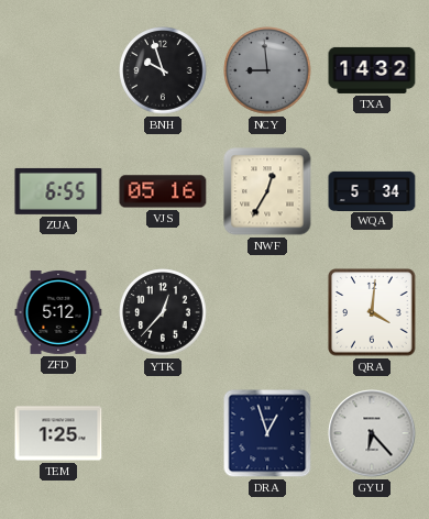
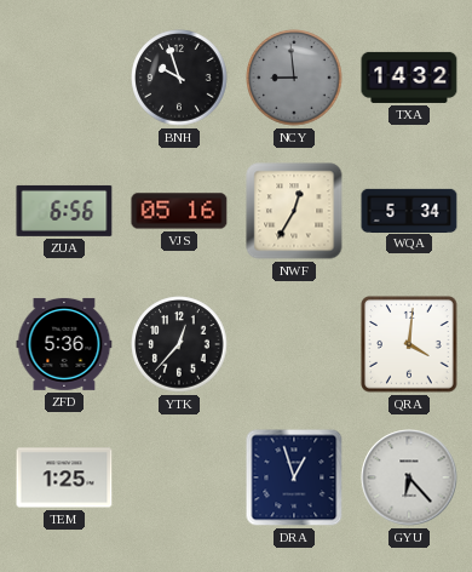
ZUA: 6:55 -> 6:56
ZFD: 5:12 -> 5:36
